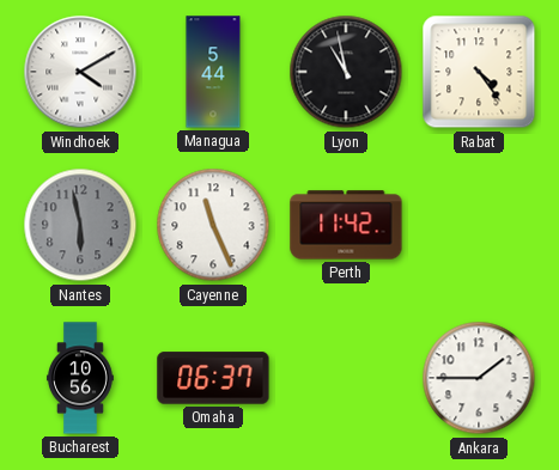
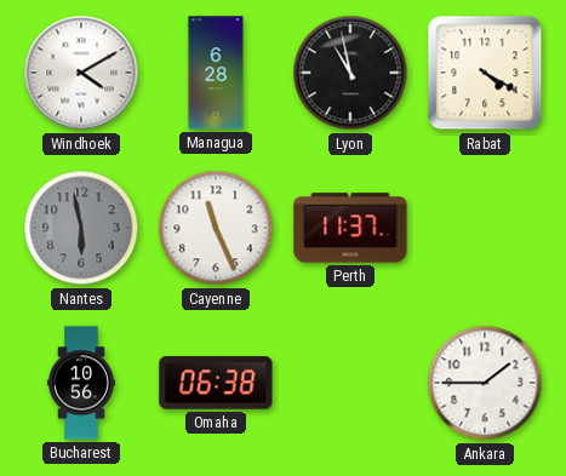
Managua: 5:44 -> 6:28
Rabat: 4:24 -> 4:20
Perth: 11:42 -> 11:37
Omaha: 06:37 -> 06:38
